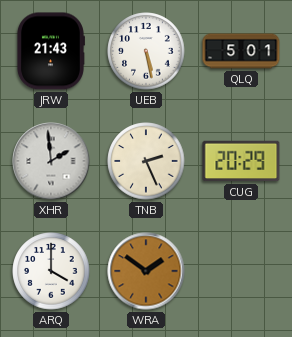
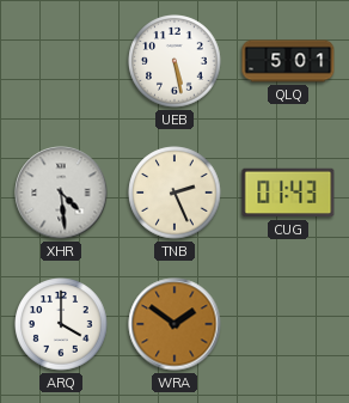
JRW: 21:43 -> none
XHR: 1:59 -> 4:29
CUG: 20:29 -> 01:43
